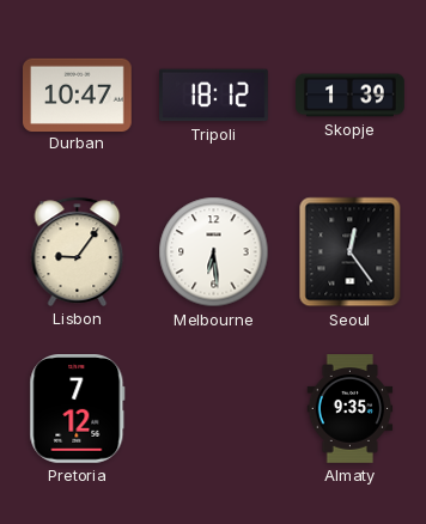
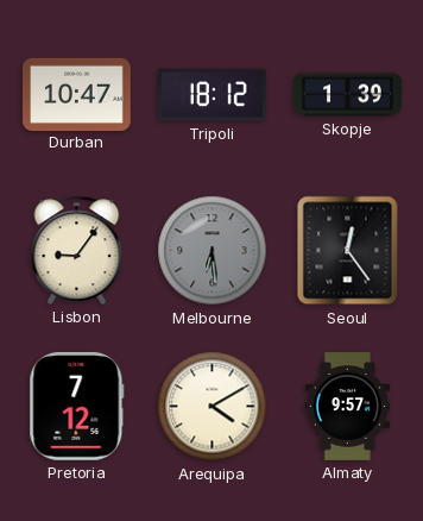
Melbourne dial: white -> grey
Arequipa: none -> 4:10
Almaty: 9:35 -> 9:57
